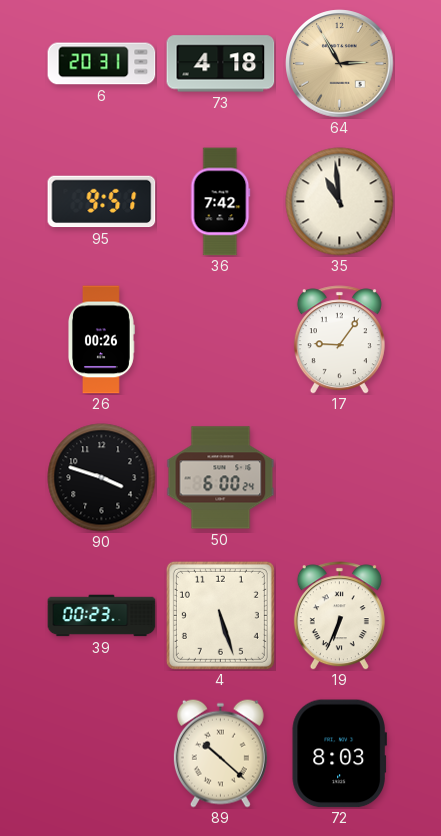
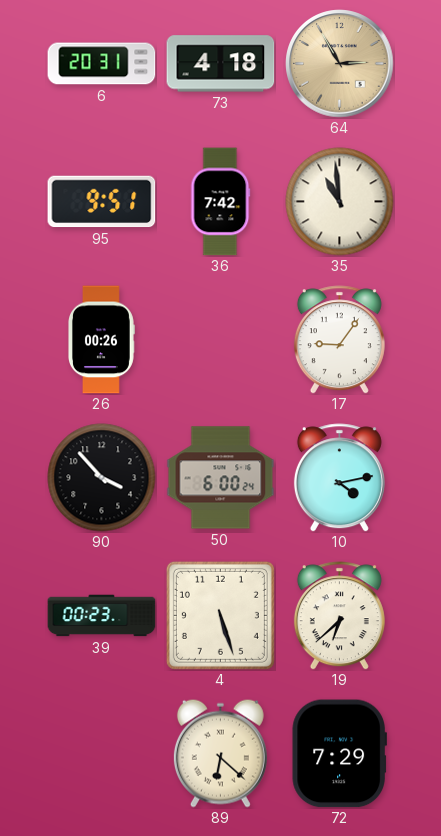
90: 3:48 -> 3:53
10: none -> 4:13
19: 6:34 -> 6:38
89: 10:22 -> 6:22
72: 8:03 -> 7:29
